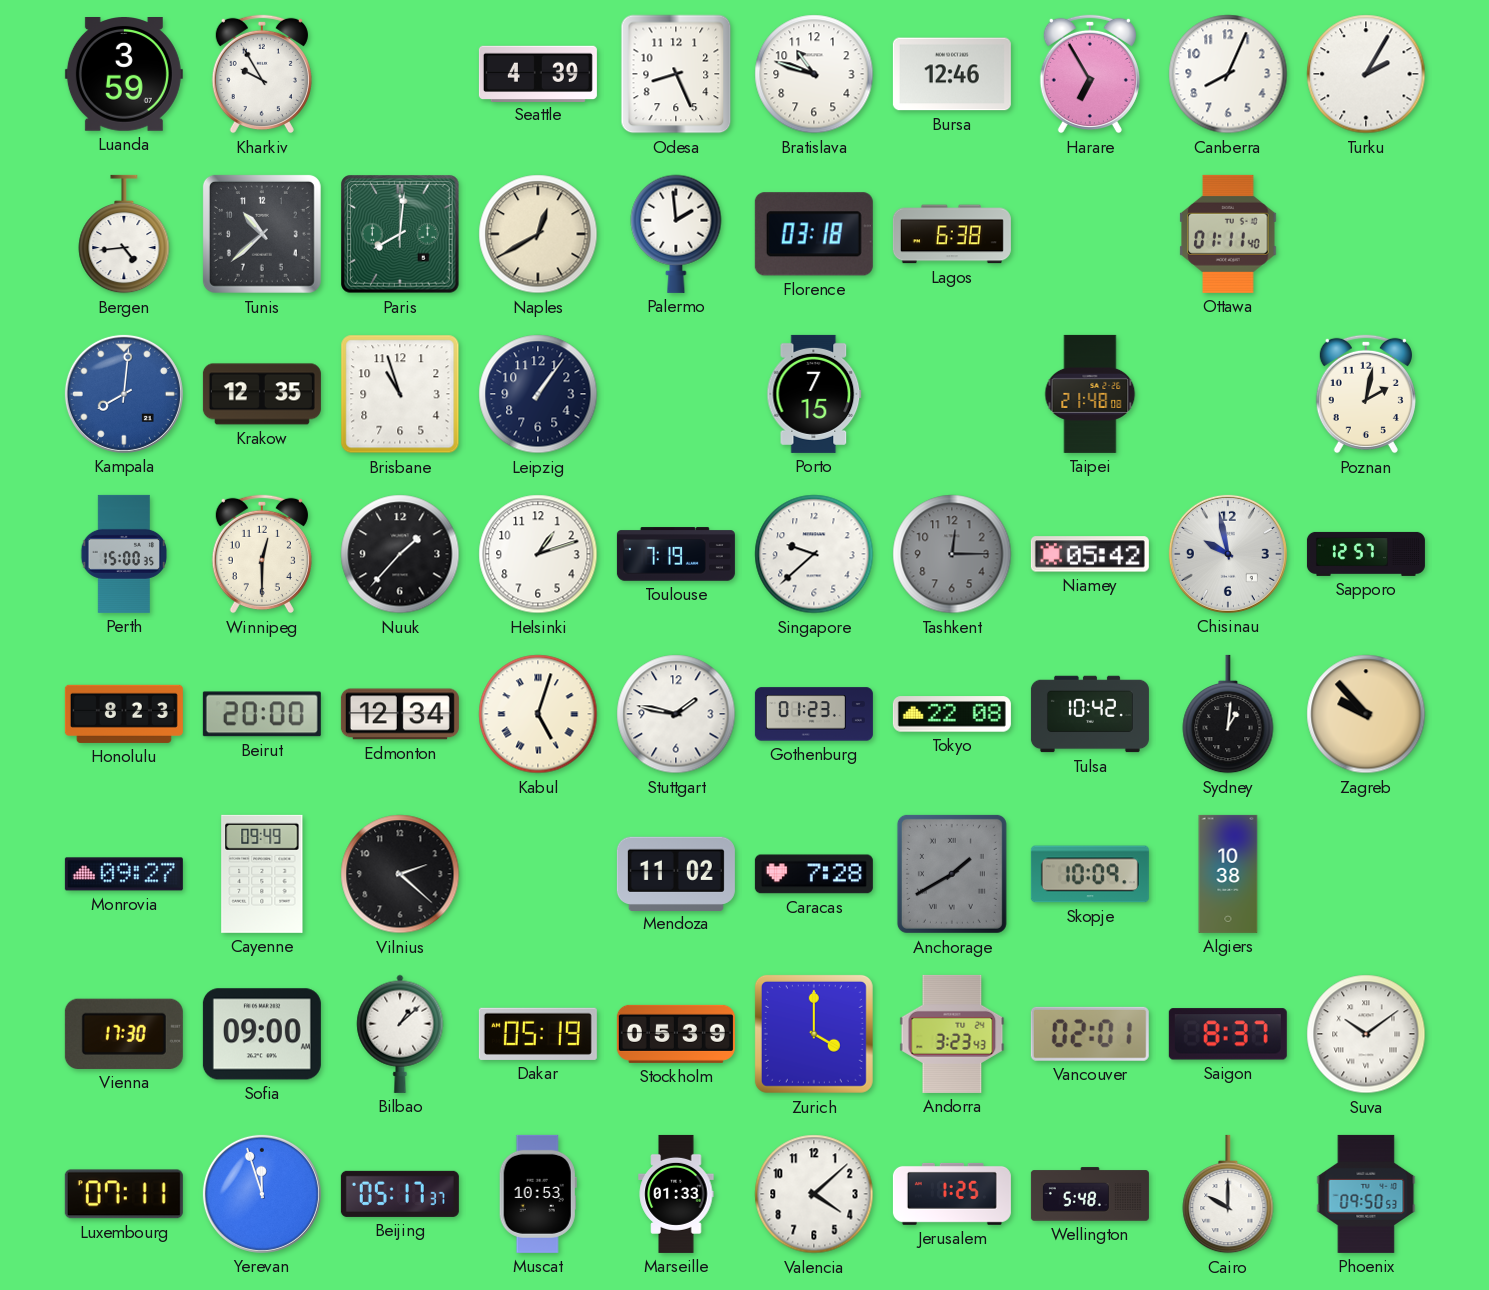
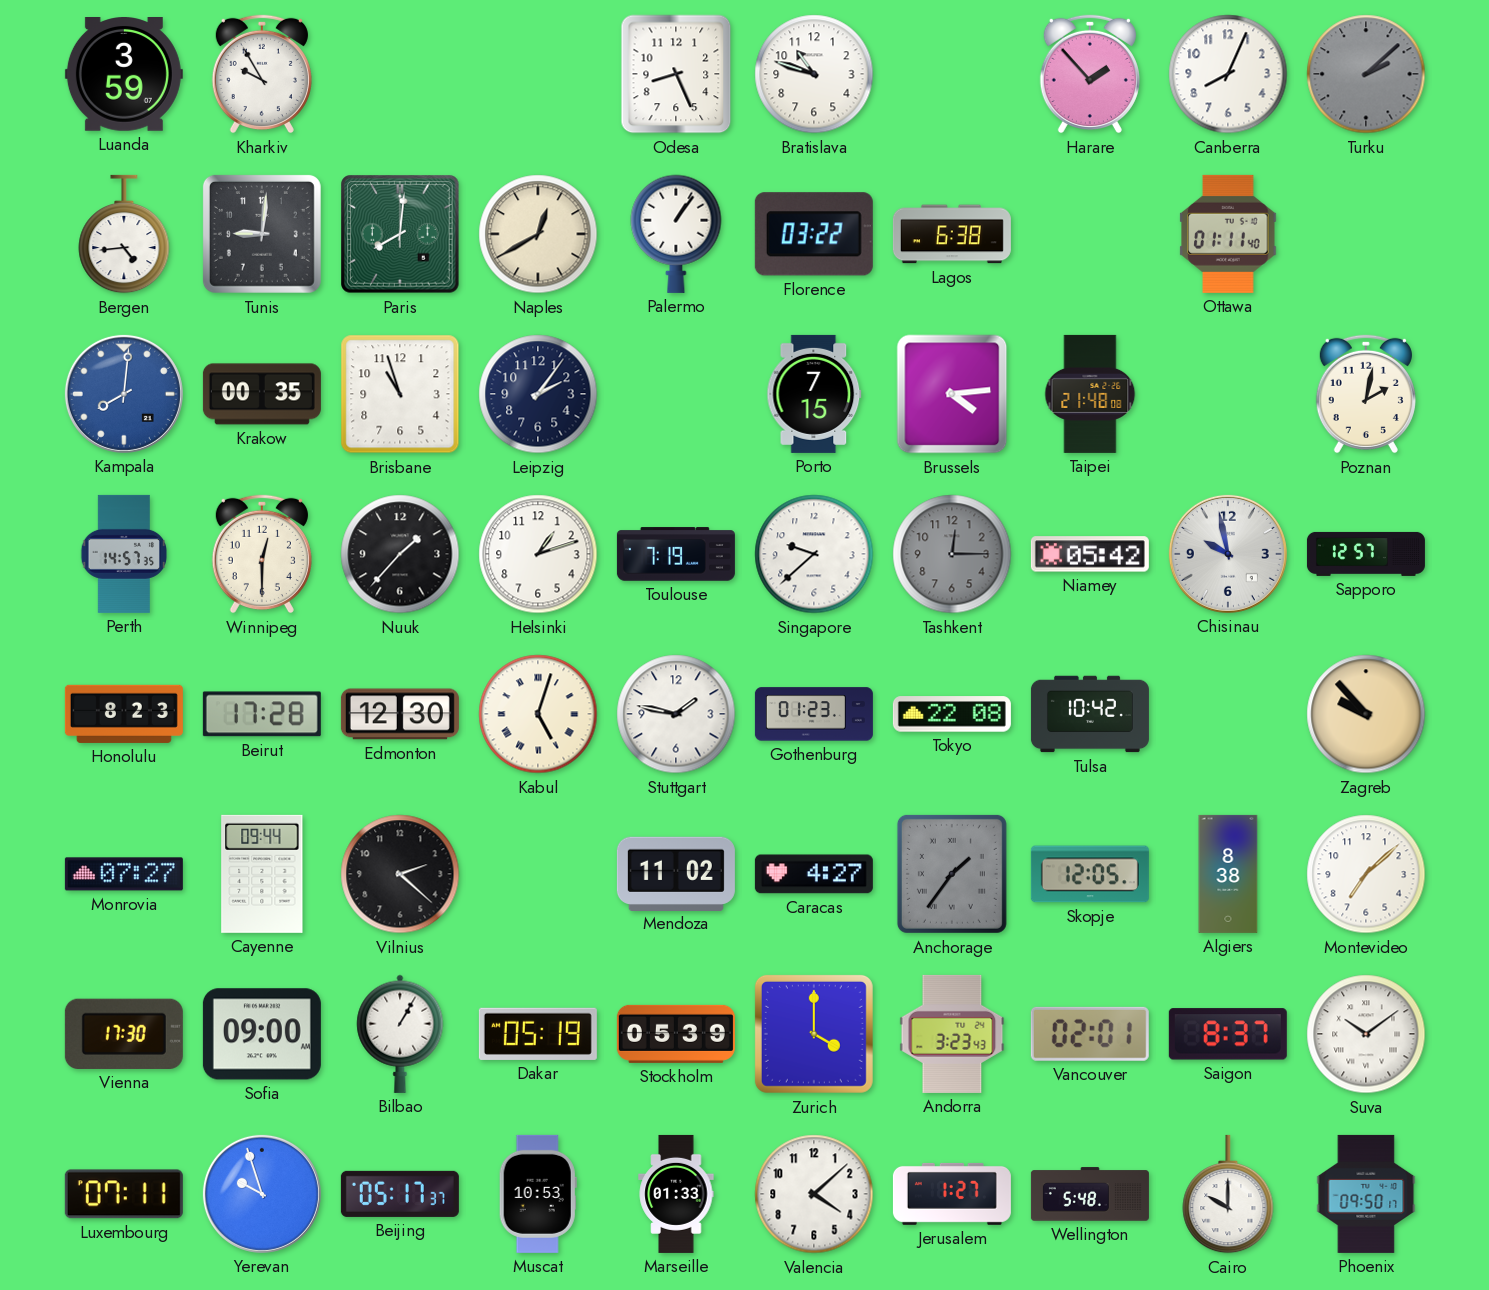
Seattle: 4:39 -> none
Bursa: 12:46 -> none
Harare: 6:55 -> 1:53
Turku: 2:05 -> 2:08
Turku dial: white -> grey
Tunis: 10:38 -> 9:01
Palermo: 1:59 -> 1:06
Florence: 03:18 -> 03:22
Krakow: 12:35 -> 00:35
Leipzig: 1:06 -> 2:06
Brussels: none -> 4:14
Perth: 15:00 -> 14:57
Beirut: 20:00 -> 17:28
Edmonton: 12:34 -> 12:30
Sydney: 1:01 -> none
Monrovia: 09:27 -> 07:27
Cayenne: 09:49 -> 09:44
Caracas: 7:28 -> 4:27
Anchorage: 1:40 -> 1:36
Skopje: 10:09 -> 12:05
Algiers: 10:38 -> 8:38
Montevideo: none -> 7:08
Bilbao: 1:08 -> 1:05
Yerevan: 11:57 -> 9:57
Jerusalem: 1:25 -> 1:27
Phoenix: 09:50:53 -> 09:50:17
